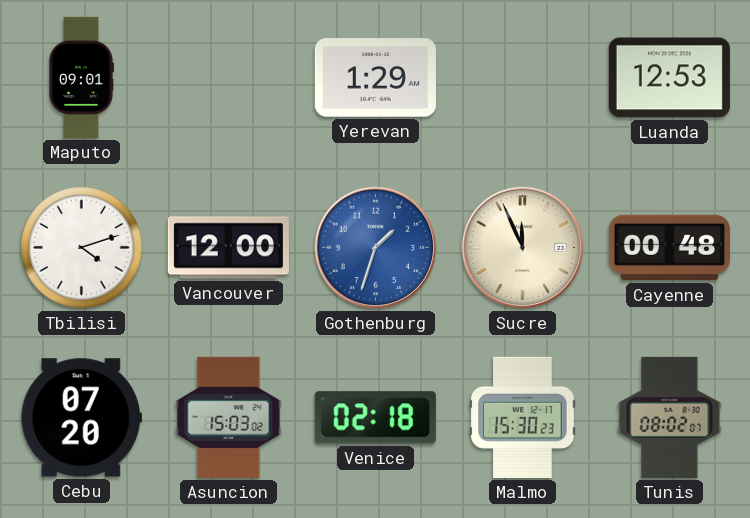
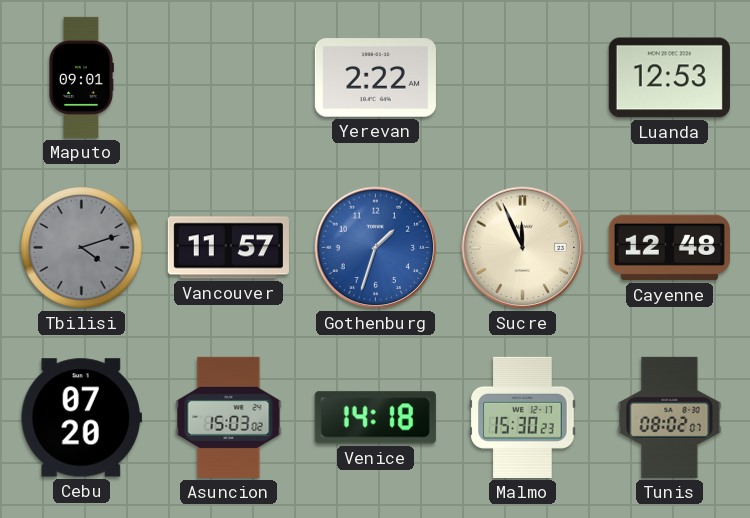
Yerevan: 1:29 -> 2:22
Tbilisi dial: white -> grey
Vancouver: 12:00 -> 11:57
Cayenne: 00:48 -> 12:48
Venice: 02:18 -> 14:18
